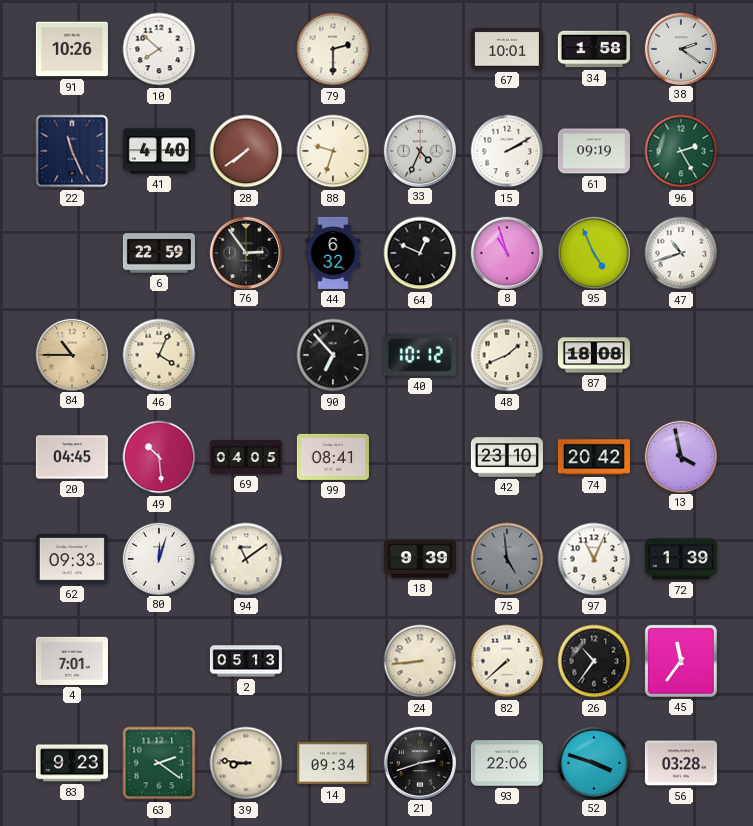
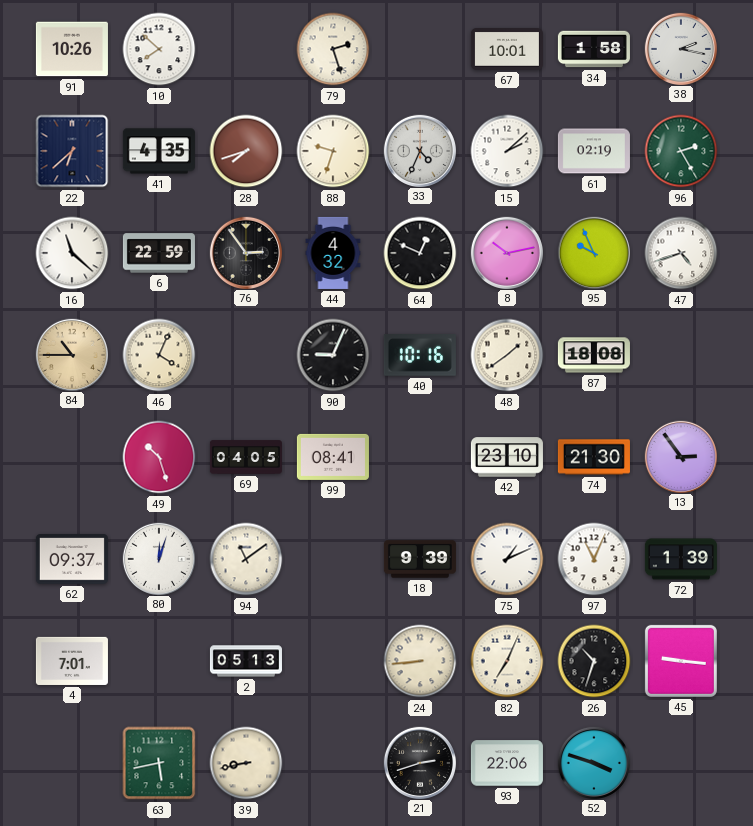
79: 2:30 -> 2:27
38: 2:21 -> 2:17
22: 11:26 -> 6:38
41: 4:40 -> 4:35
28: 7:39 -> 7:42
15: 2:10 -> 2:08
61: 09:19 -> 02:19
16: none -> 11:22
44: 6:32 -> 4:32
8: 10:57 -> 10:13
95: 4:56 -> 9:56
47: 10:42 -> 4:42
90: 6:53 -> 9:04
40: 10:12 -> 10:16
48: 1:41 -> 1:39
20: 04:45 -> none
49: 10:29 -> 10:27
74: 20:42 -> 21:30
13: 3:58 -> 2:54
62: 09:33 -> 09:37
75: 4:59 -> 1:11
75 dial: grey -> white
82: 7:38 -> 7:04
26: 10:36 -> 10:33
45: 11:36 -> 9:16
83: 9:23 -> none
63: 2:21 -> 5:43
39: 8:46 -> 8:43
14: 09:34 -> none
56: 03:28 -> none
